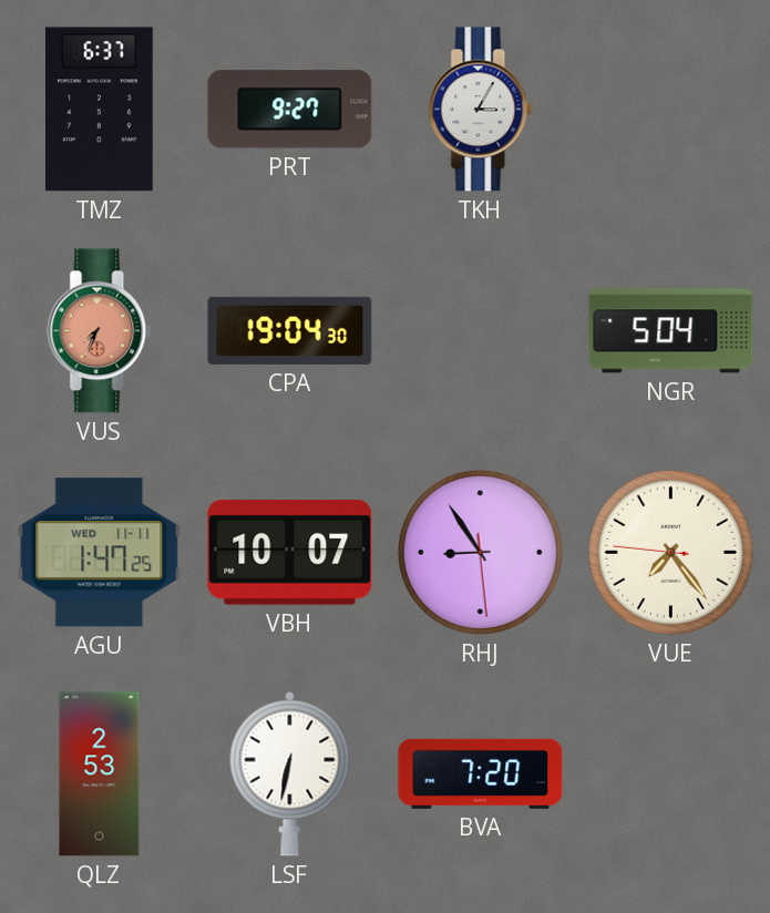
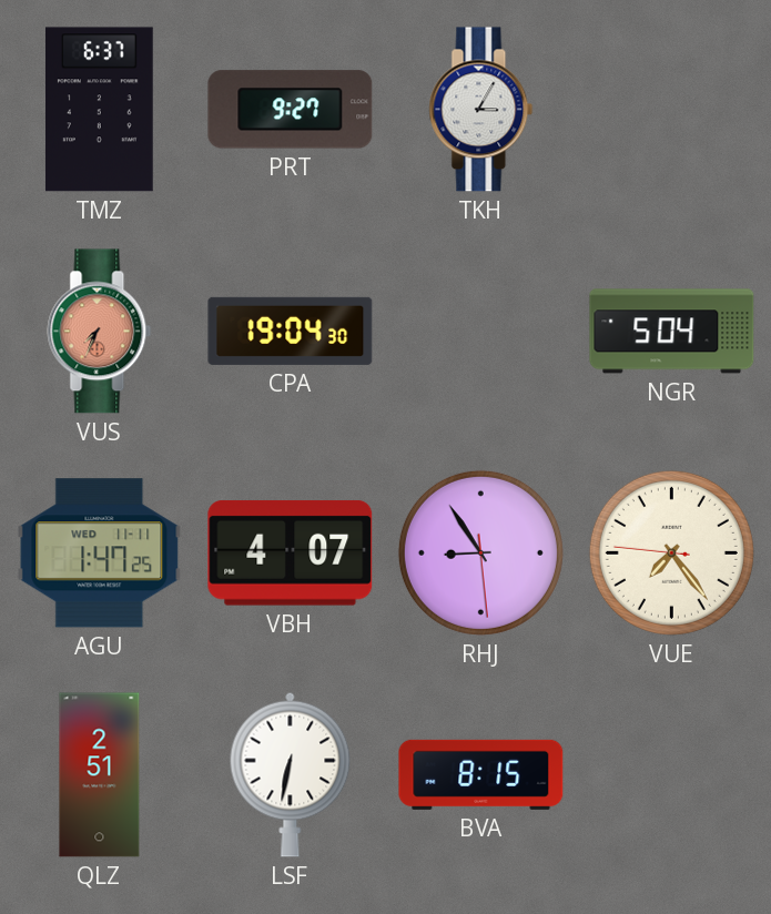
VBH: 10:07 -> 4:07
QLZ: 2:53 -> 2:51
BVA: 7:20 -> 8:15
